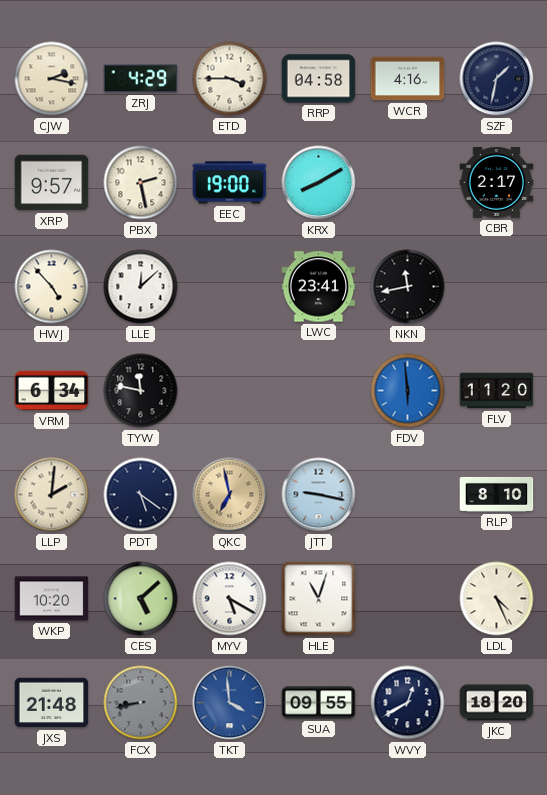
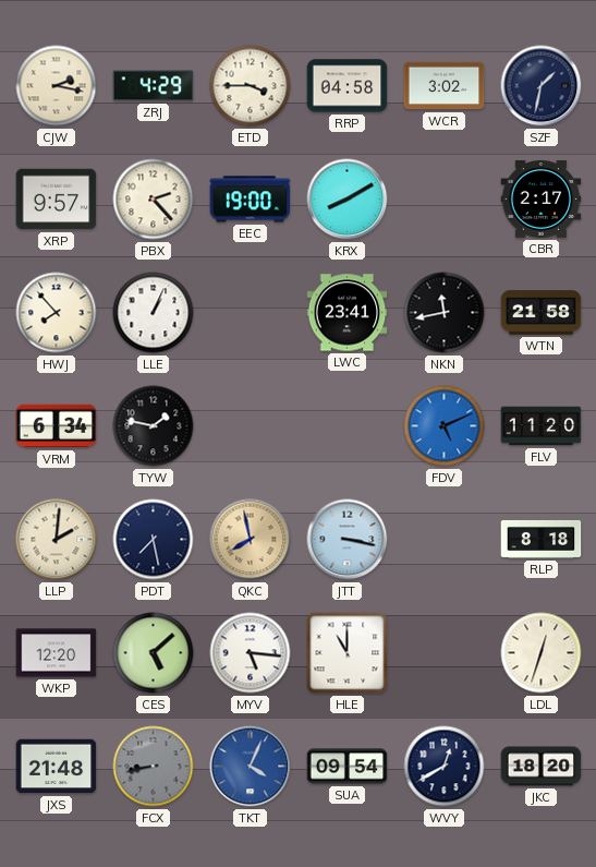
WCR: 4:16 -> 3:02
PBX: 2:28 -> 2:23
HWJ: 4:53 -> 7:53
LLE: 12:08 -> 1:04
WTN: none -> 21:58
TYW: 11:47 -> 1:47
FDV: 5:59 -> 5:11
PDT: 5:21 -> 7:28
QKC: 6:58 -> 7:58
JTT: 9:17 -> 3:17
RLP: 8:10 -> 8:18
WKP: 10:20 -> 12:20
MYV: 5:20 -> 5:16
HLE: 11:03 -> 11:00
LDL: 4:26 -> 12:33
TKT: 3:59 -> 4:04
SUA: 09:55 -> 09:54
